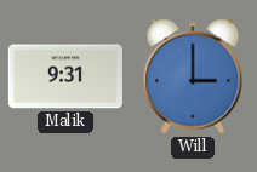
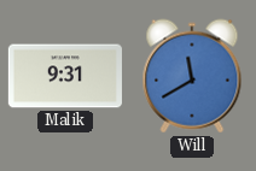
Will: 3:00 -> 11:40
